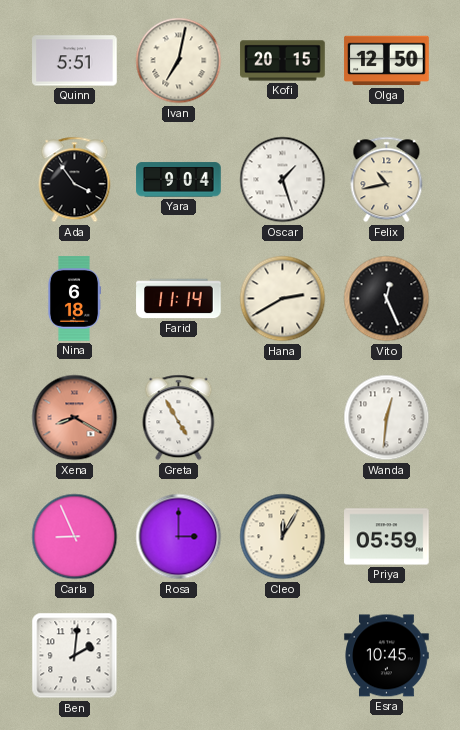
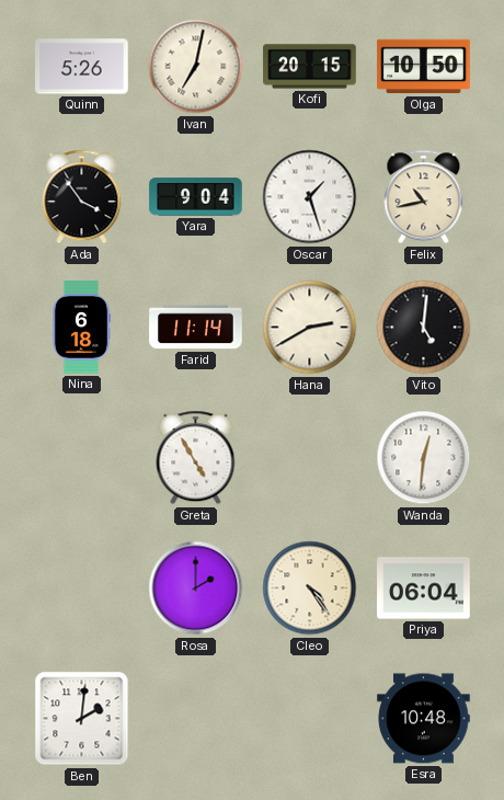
Quinn: 5:51 -> 5:26
Olga: 12:50 -> 10:50
Vito: 12:26 -> 5:01
Xena: 8:20 -> none
Carla: 8:56 -> none
Rosa: 3:00 -> 2:00
Cleo: 12:05 -> 4:24
Priya: 05:59 -> 06:04
Esra: 10:45 -> 10:48
